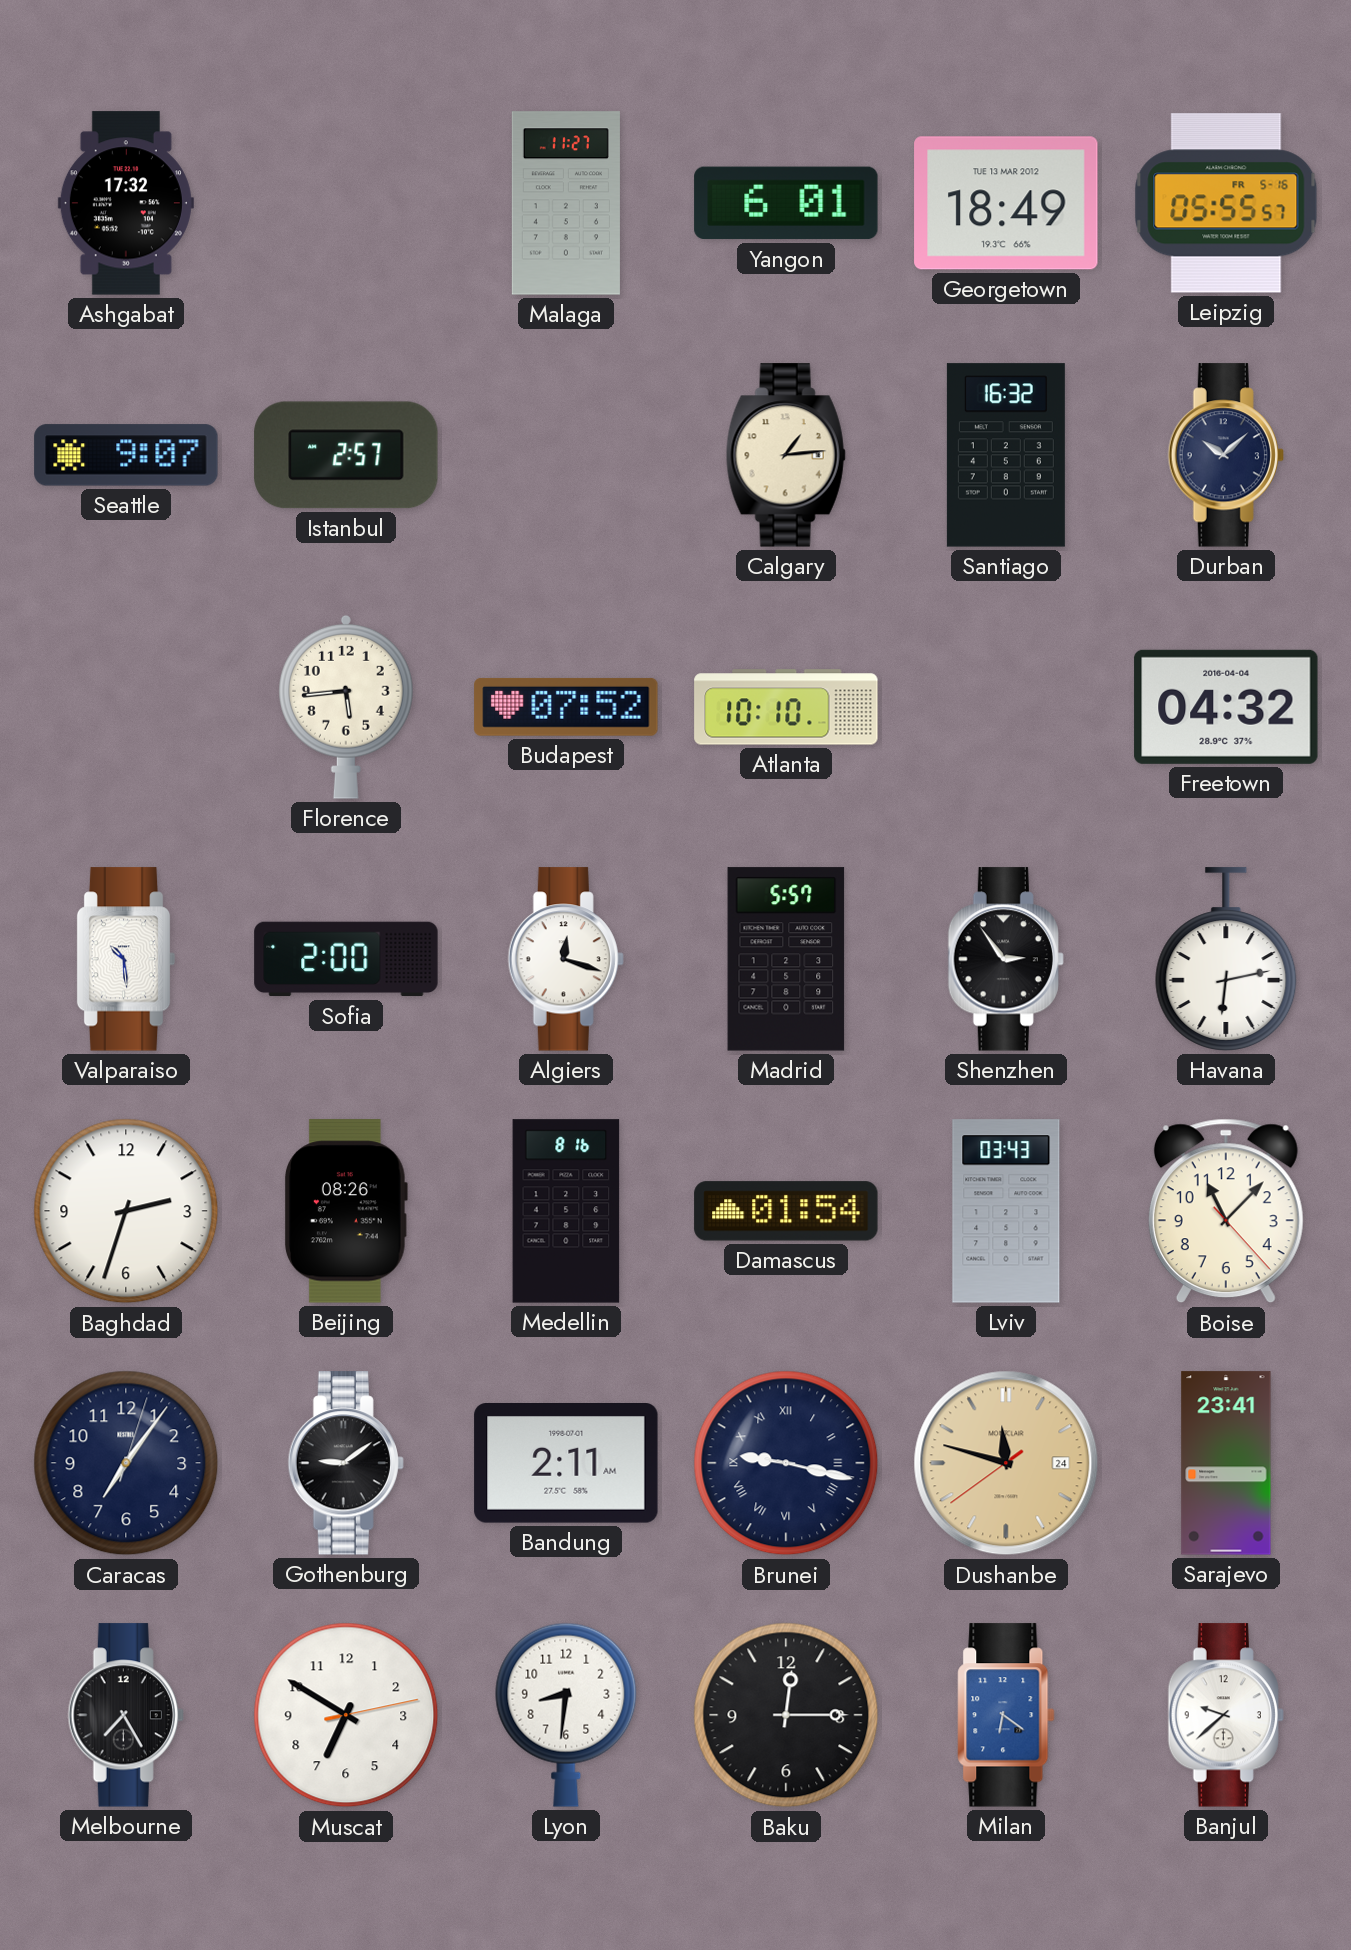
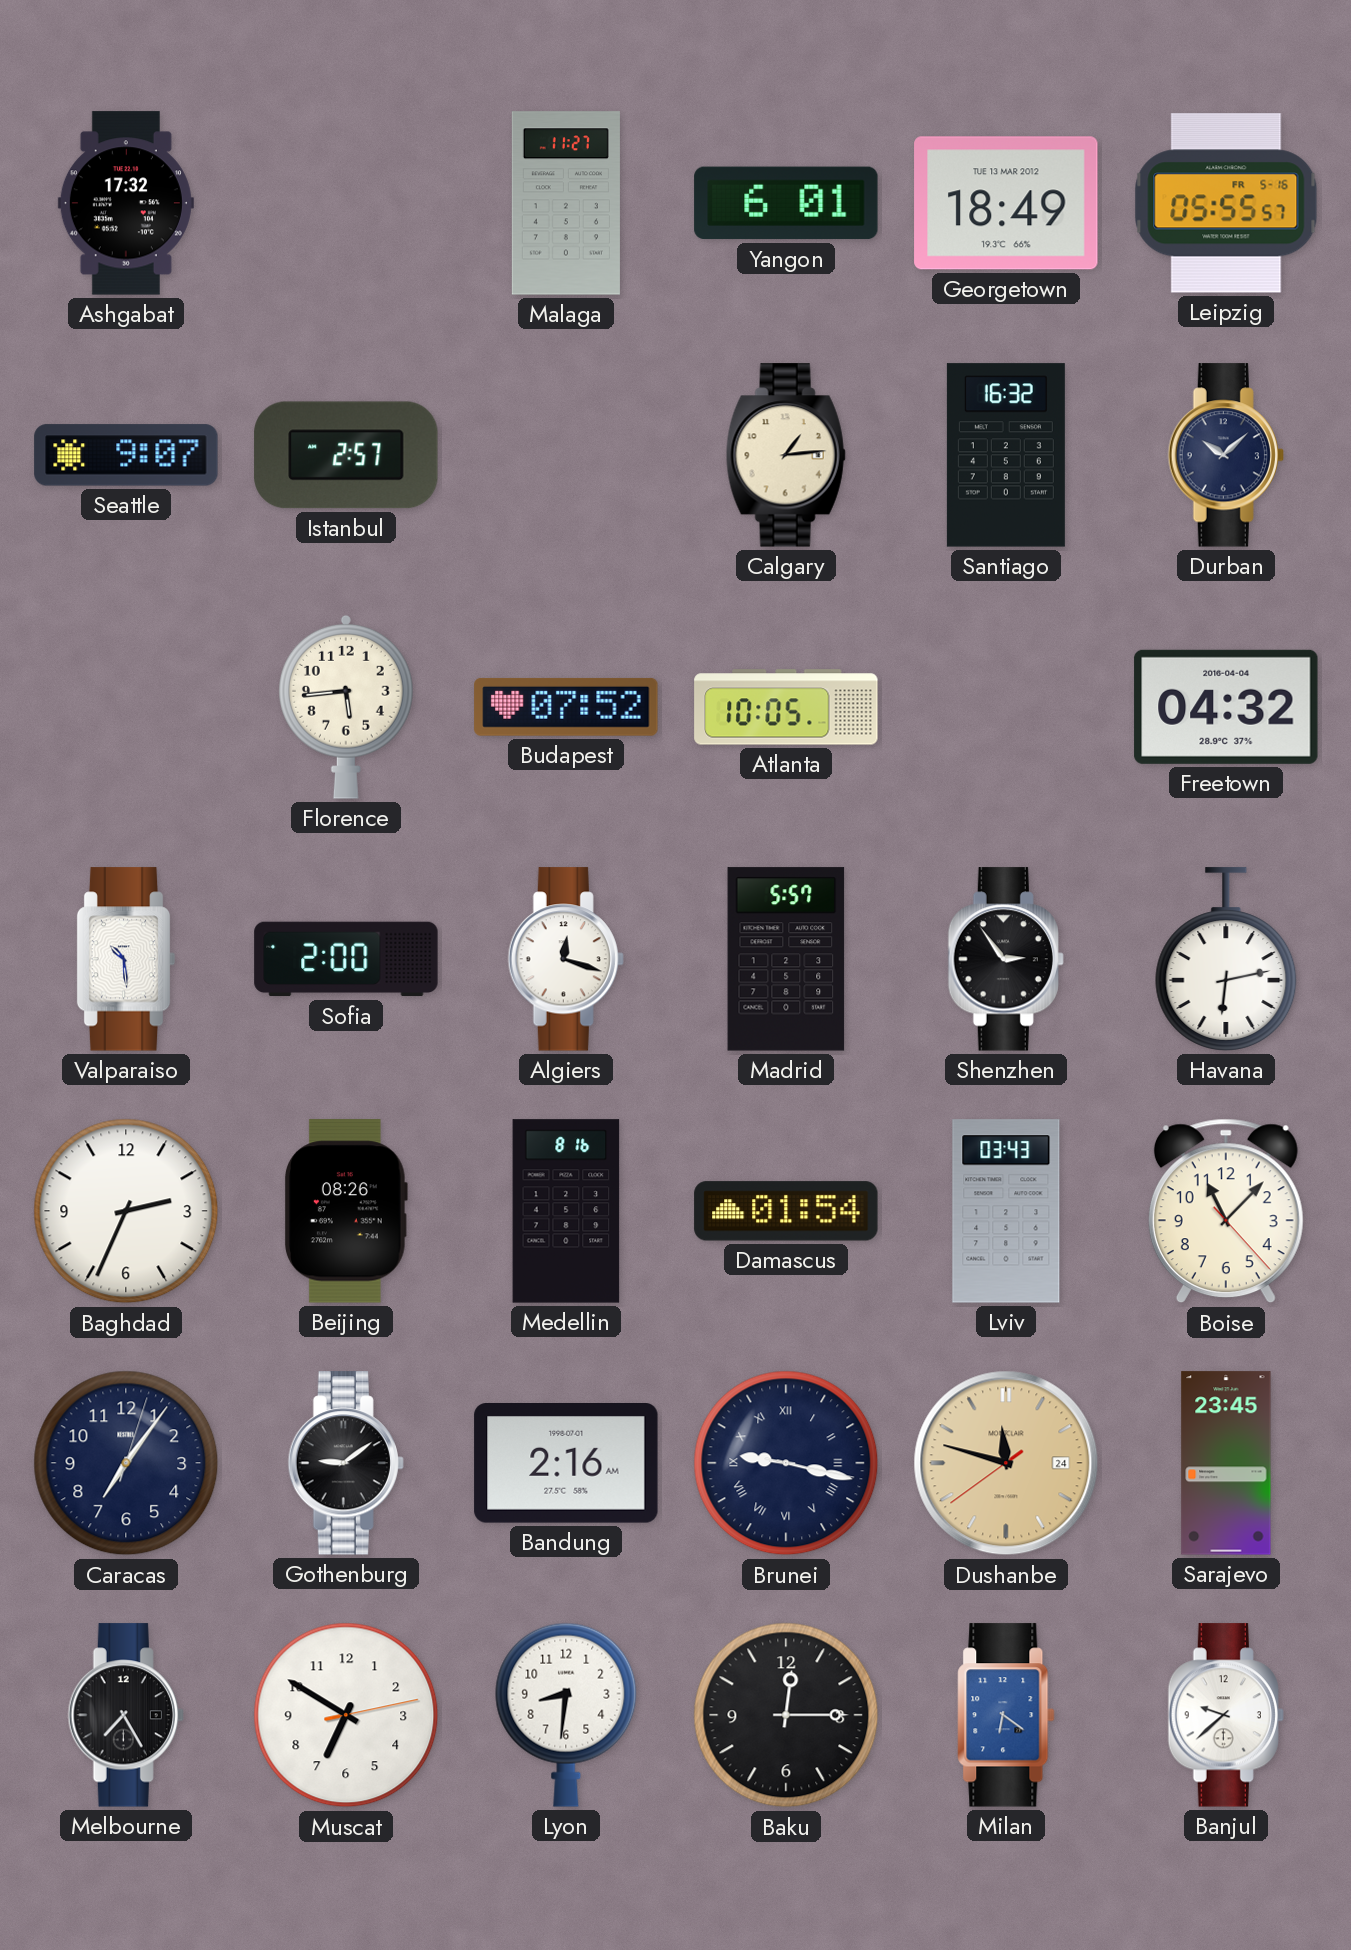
Atlanta: 10:10 -> 10:05
Baghdad: 2:33 -> 2:34
Bandung: 2:11 -> 2:16
Sarajevo: 23:41 -> 23:45
